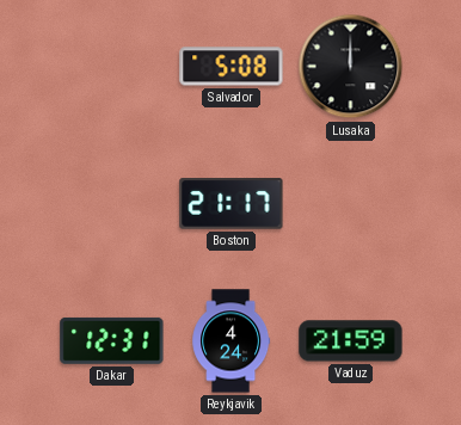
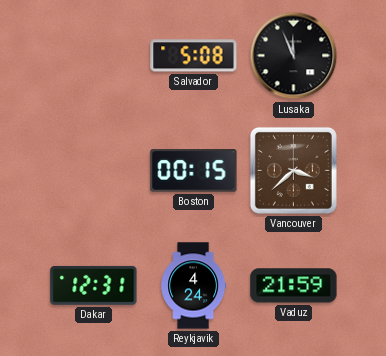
Lusaka: 12:00 -> 11:56
Boston: 21:17 -> 00:15
Vancouver: none -> 3:38
